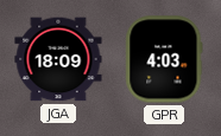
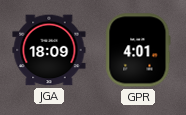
GPR: 4:03 -> 4:01
